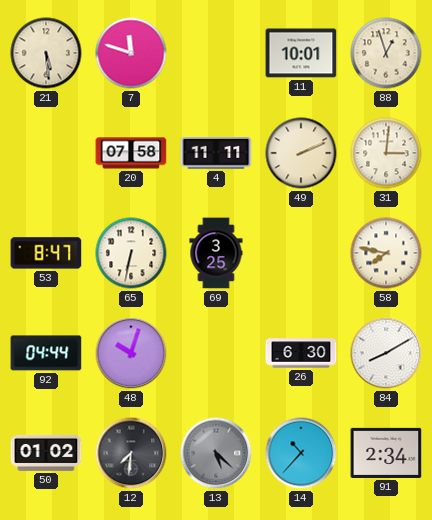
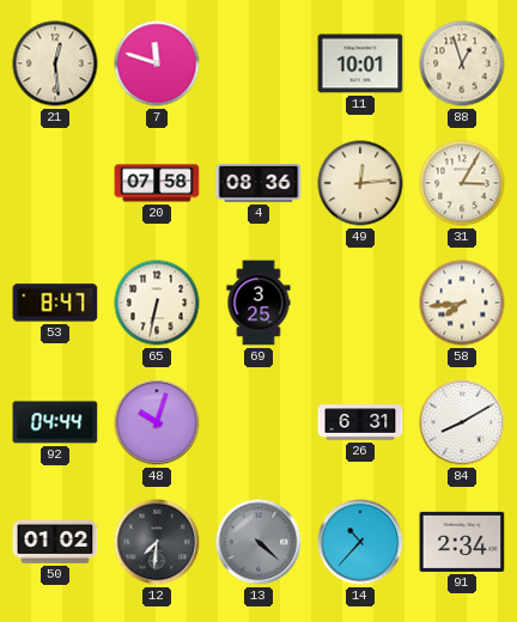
21: 5:29 -> 12:29
4: 11:11 -> 08:36
49: 2:11 -> 12:14
31: 3:01 -> 3:05
58: 7:47 -> 7:44
26: 6:30 -> 6:31
13: 5:22 -> 4:22
